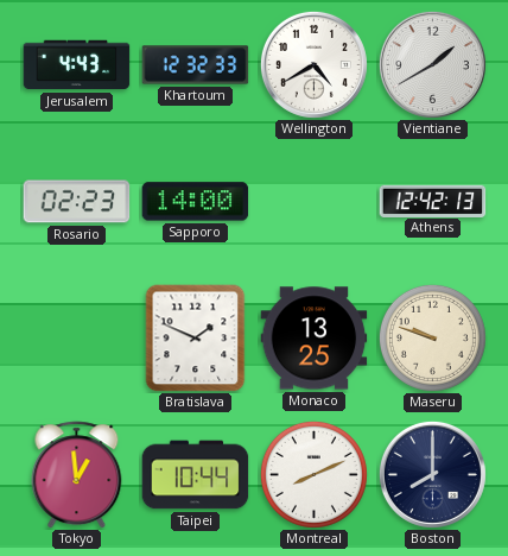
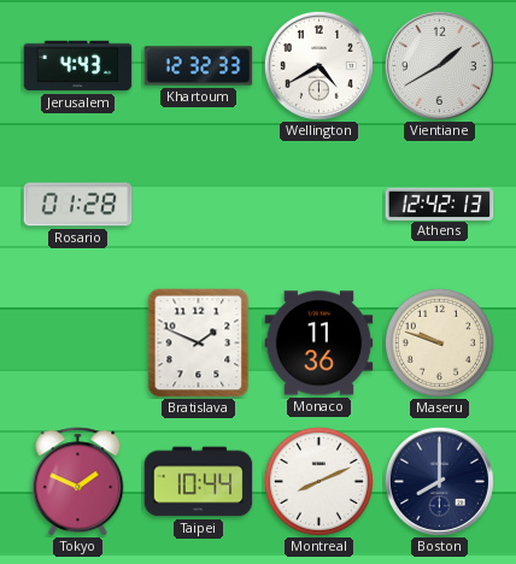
Rosario: 02:23 -> 01:28
Sapporo: 14:00 -> none
Monaco: 13:25 -> 11:36
Tokyo: 12:59 -> 1:49
